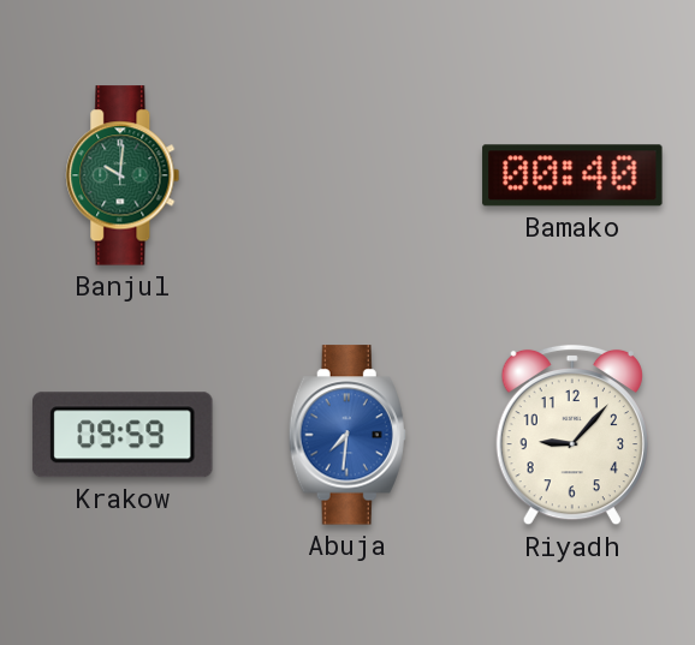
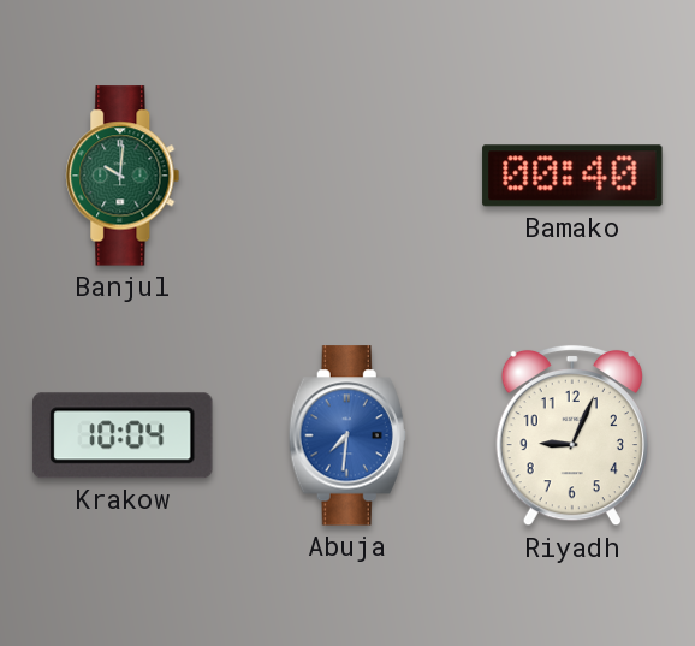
Krakow: 09:59 -> 10:04
Riyadh: 9:07 -> 9:04
